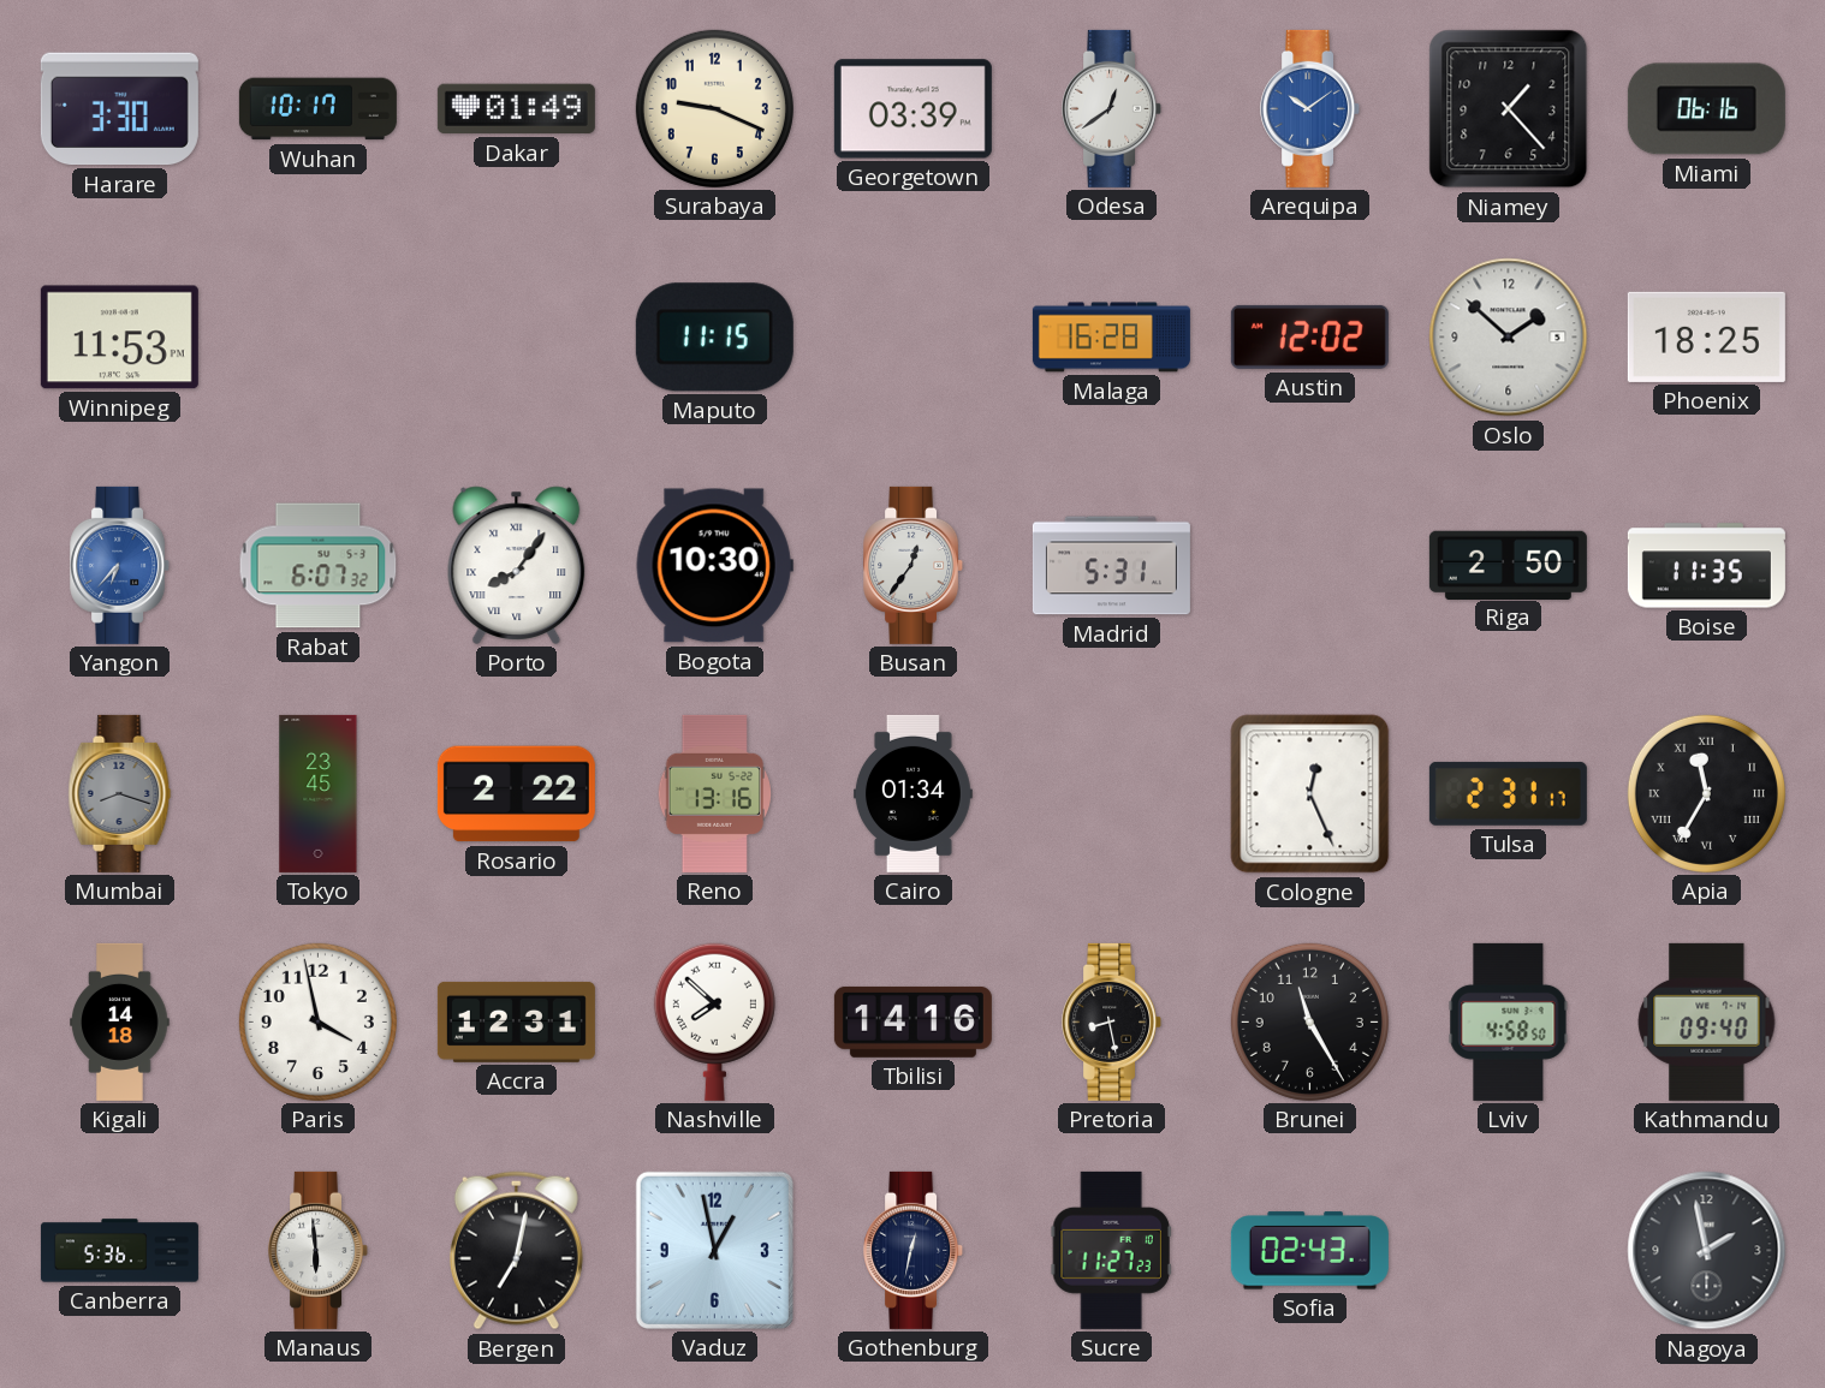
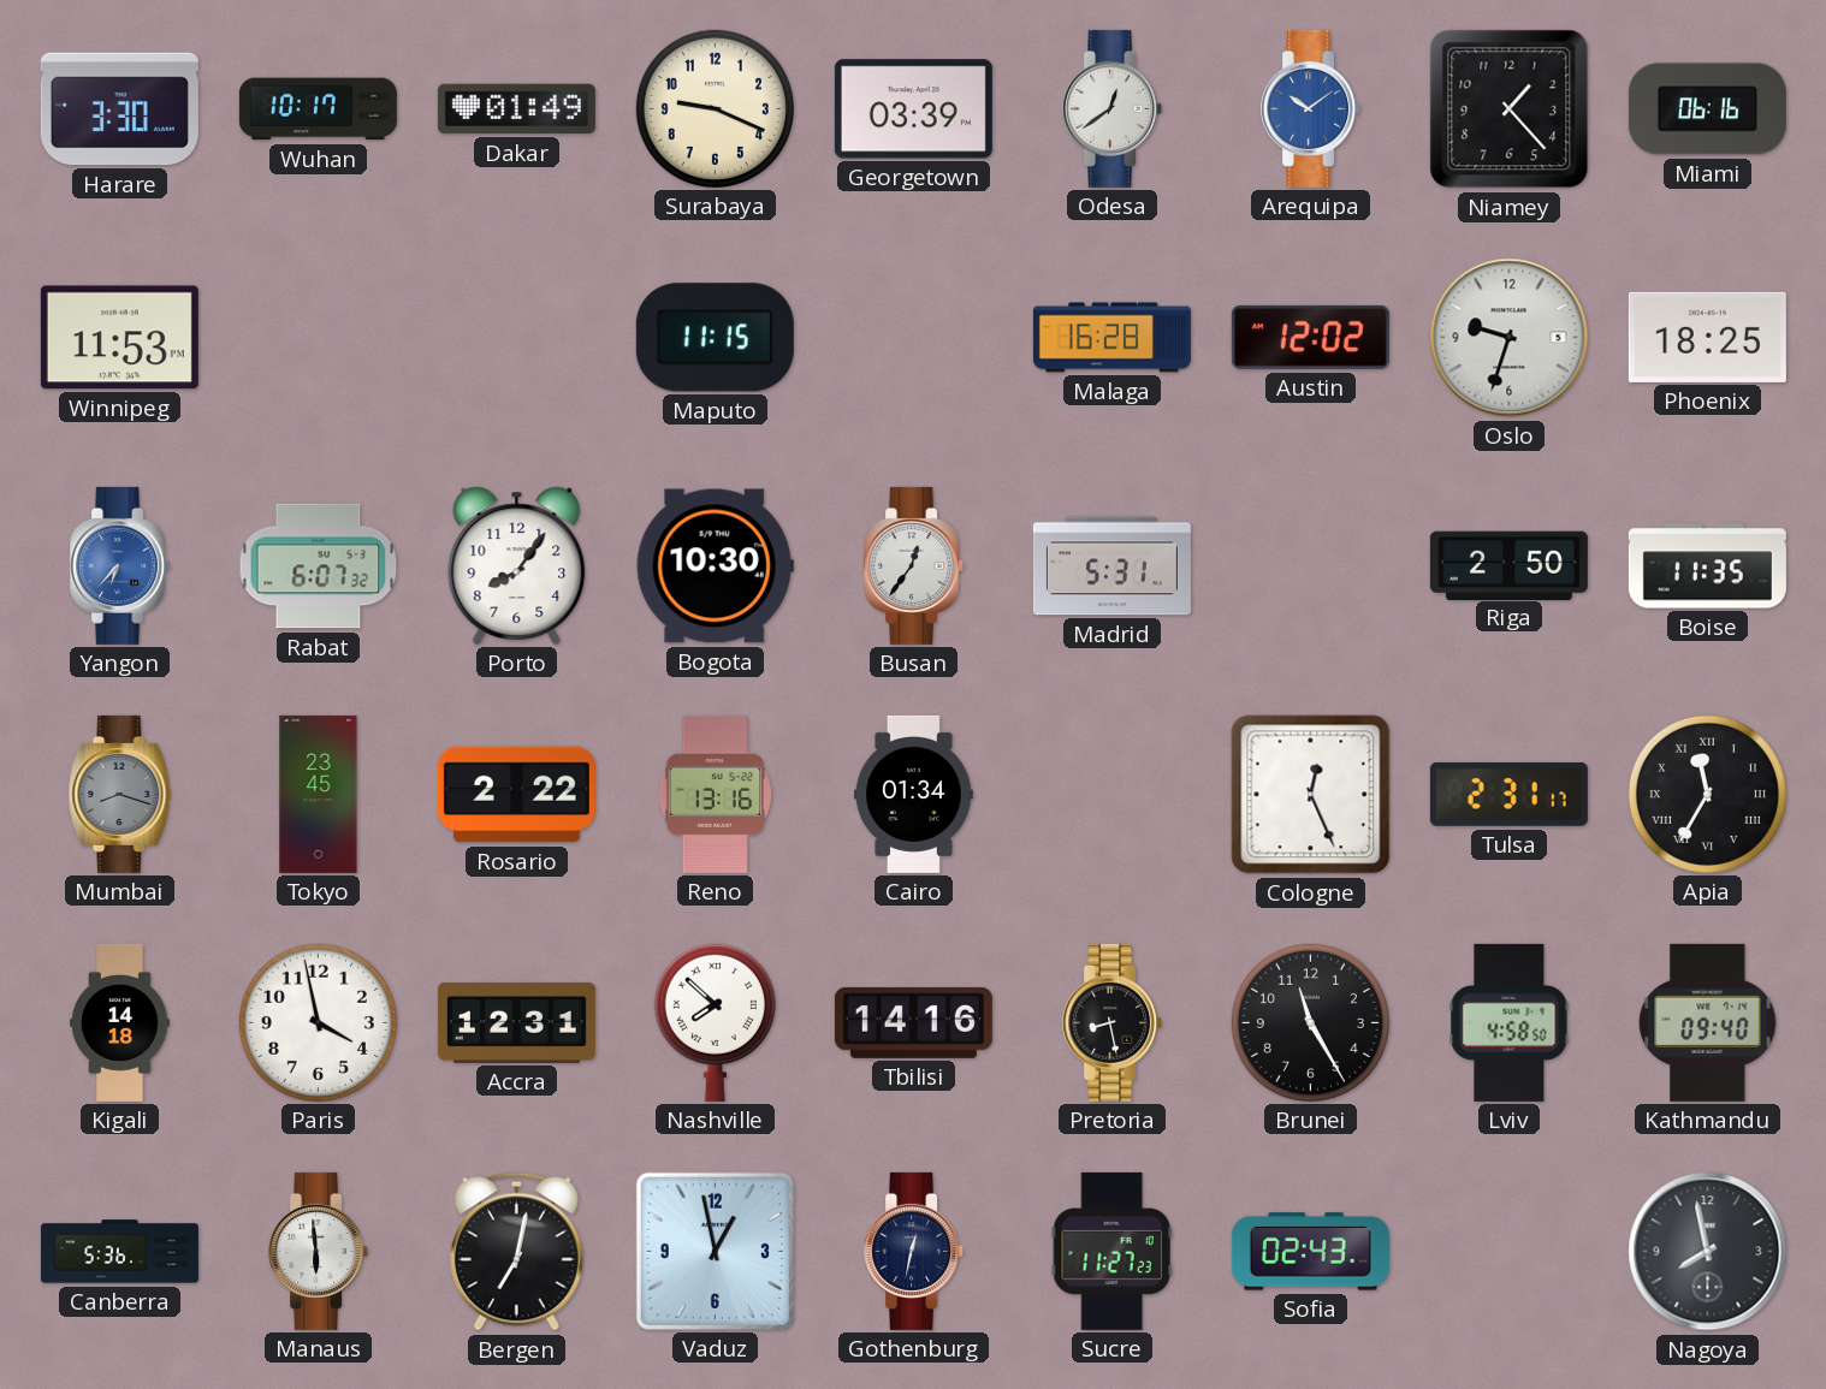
Oslo: 1:52 -> 9:33
Porto numerals: Roman -> Arabic
Nagoya: 1:58 -> 7:58
